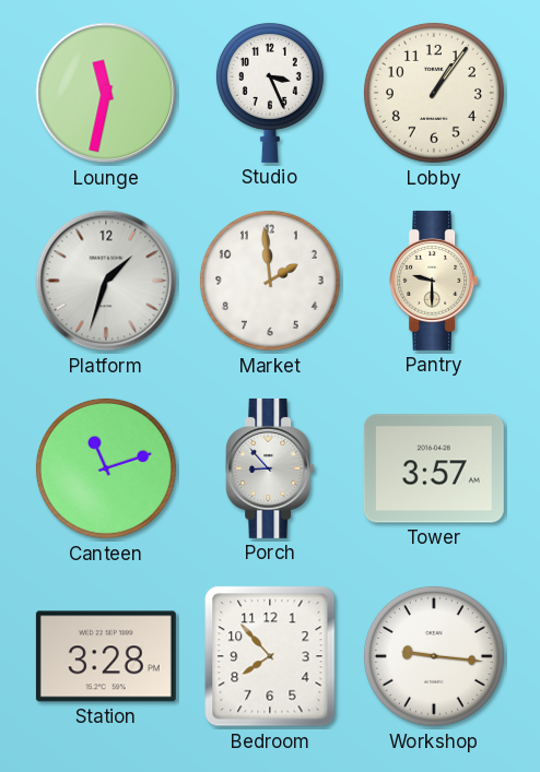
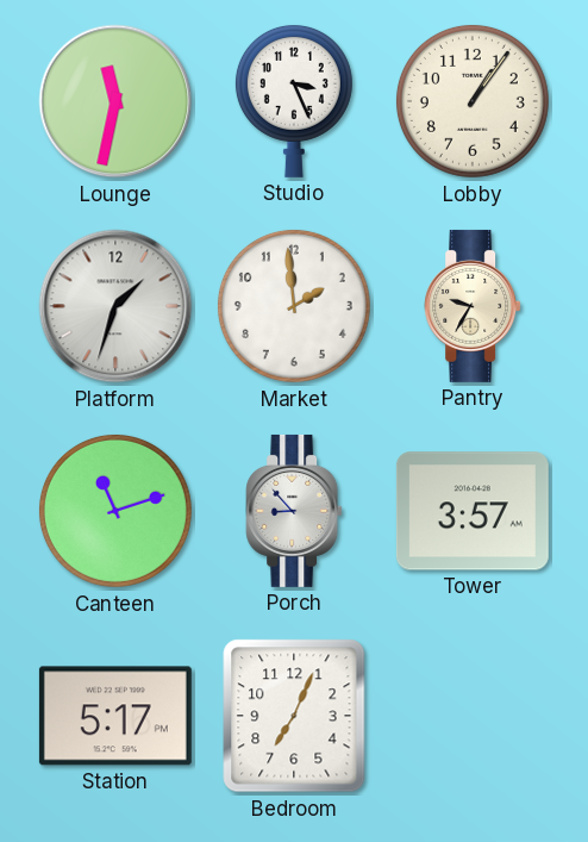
Pantry: 9:30 -> 9:35
Station: 3:28 -> 5:17
Bedroom: 7:53 -> 7:04
Workshop: 9:16 -> none
